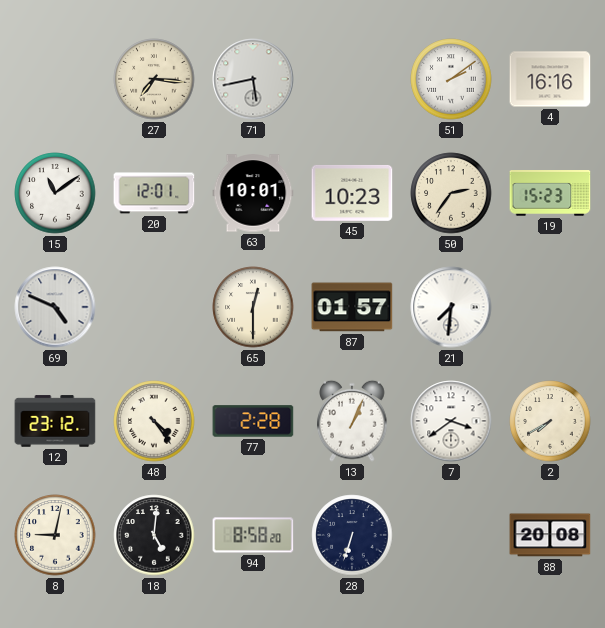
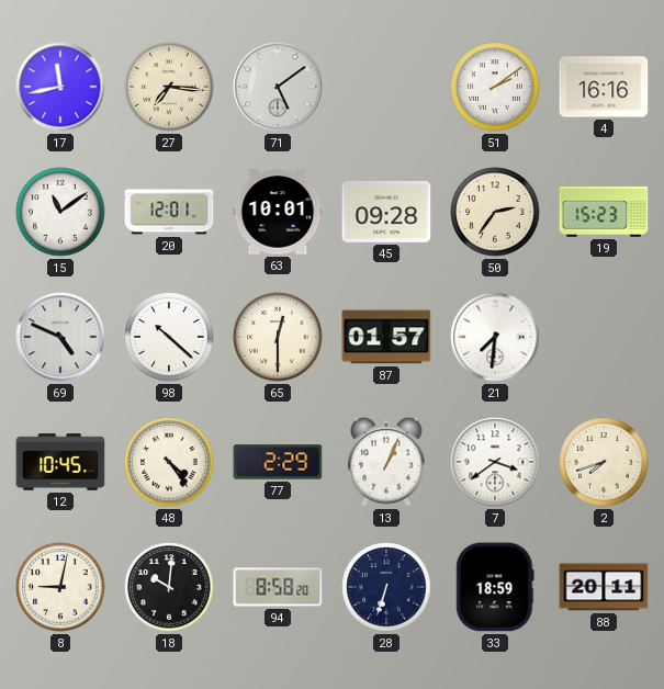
17: none -> 11:43
71: 5:43 -> 5:09
45: 10:23 -> 09:28
98: none -> 10:22
12: 23:12 -> 10:45
77: 2:28 -> 2:29
2: 7:40 -> 7:42
18: 5:01 -> 10:01
33: none -> 18:59
88: 20:08 -> 20:11
